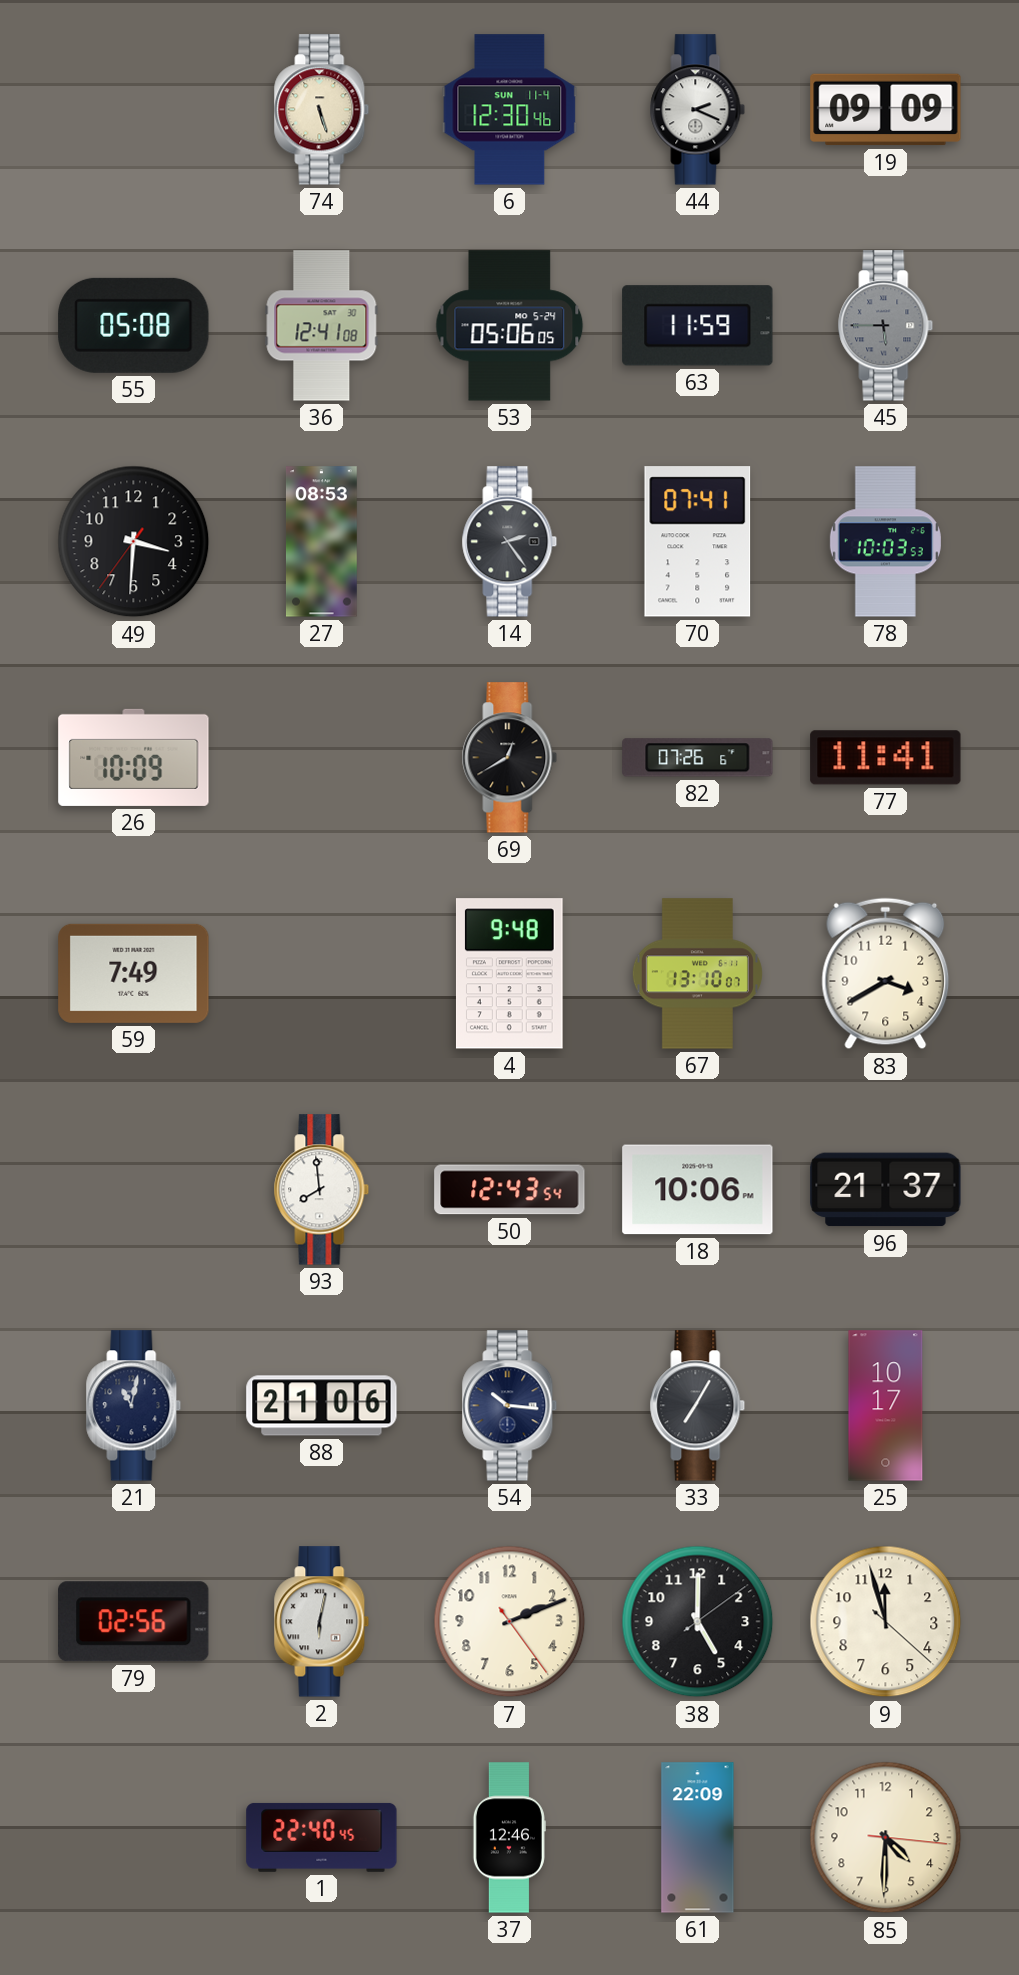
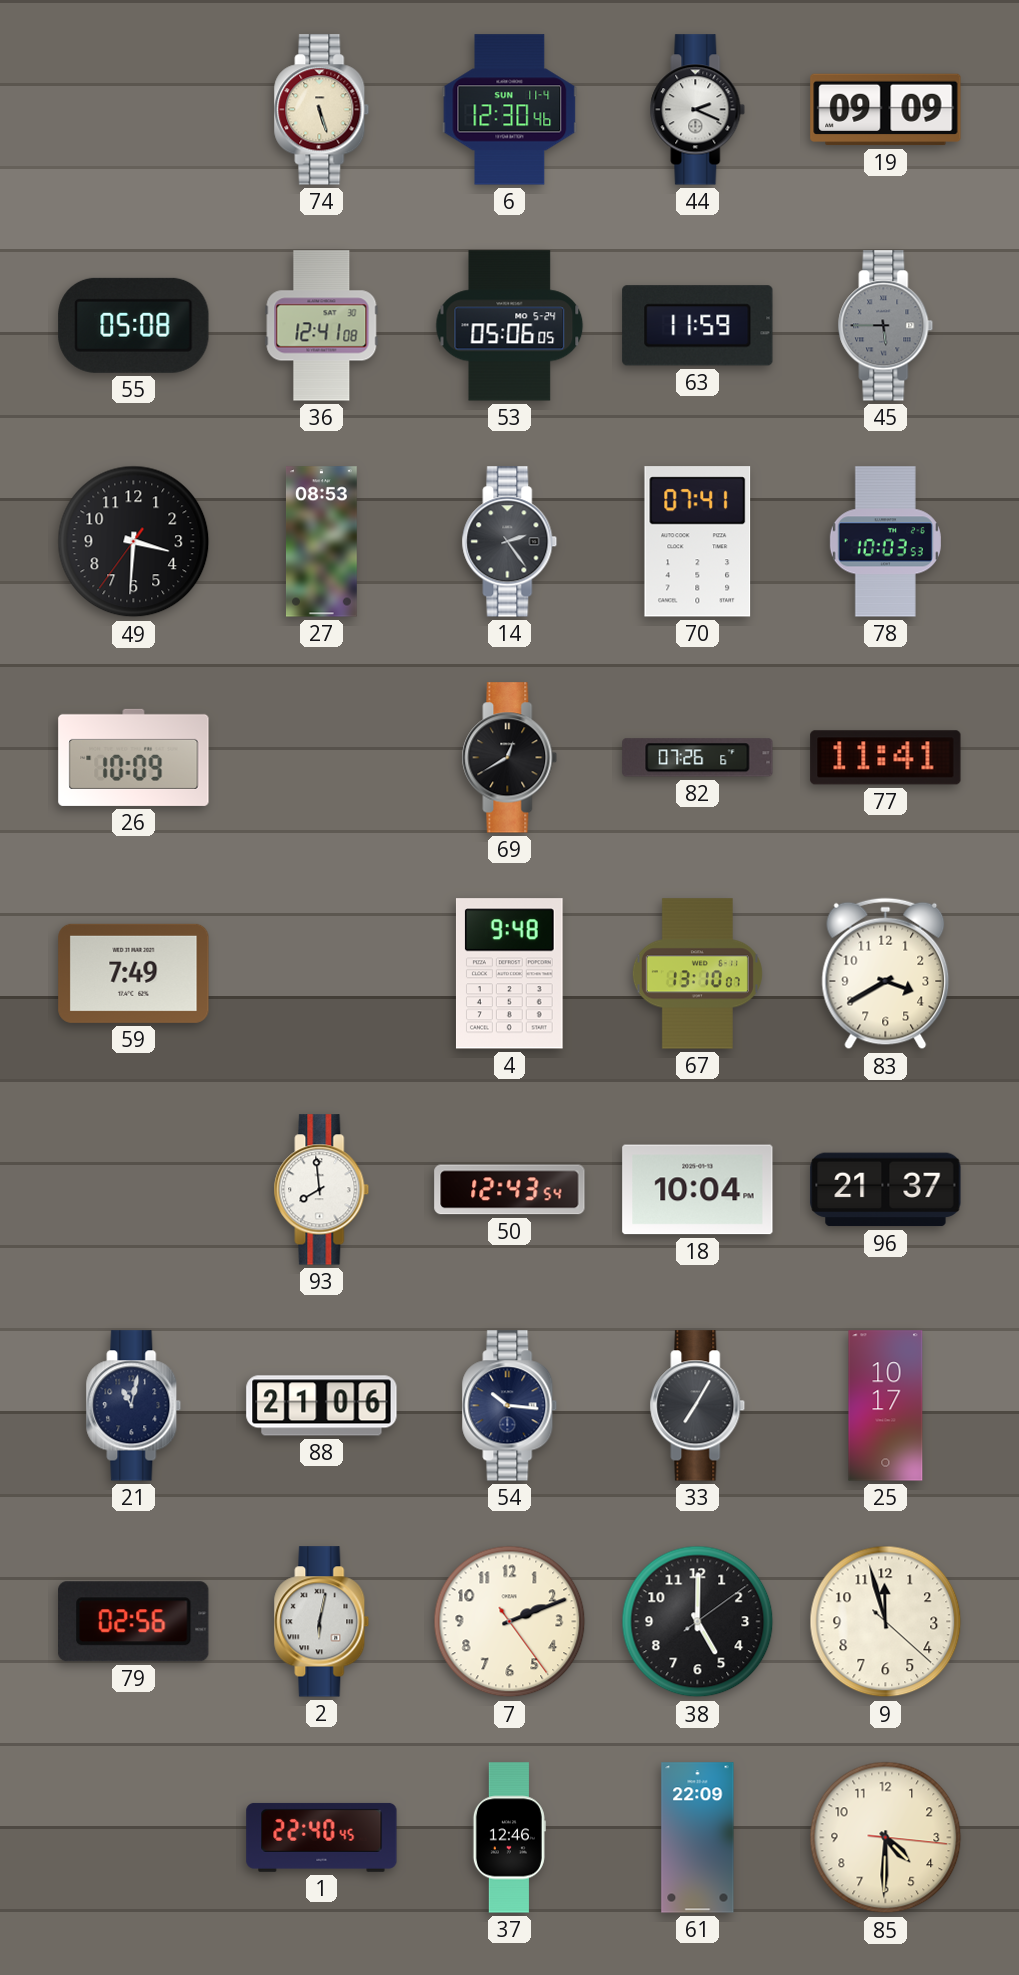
18: 10:06 -> 10:04
